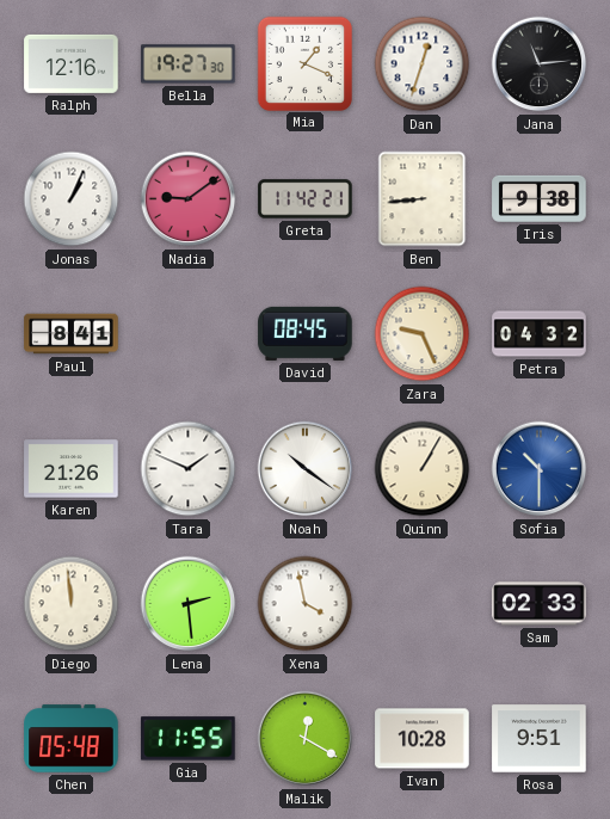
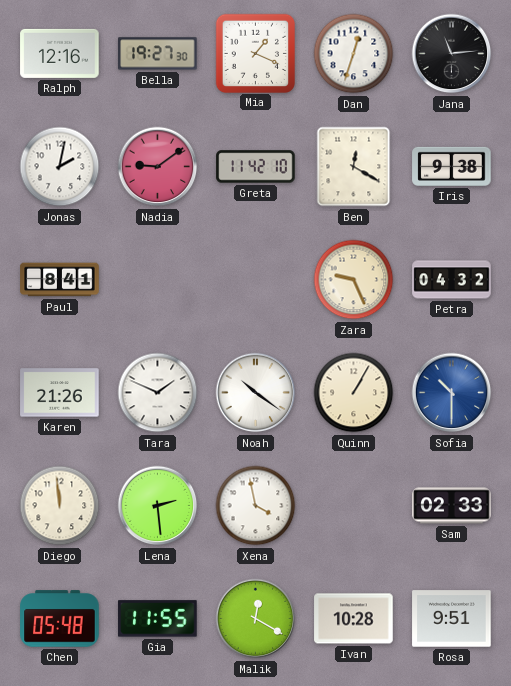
Jonas: 1:04 -> 2:02
Greta: 11:42:21 -> 11:42:10
Ben: 8:44 -> 12:20
David: 08:45 -> none
